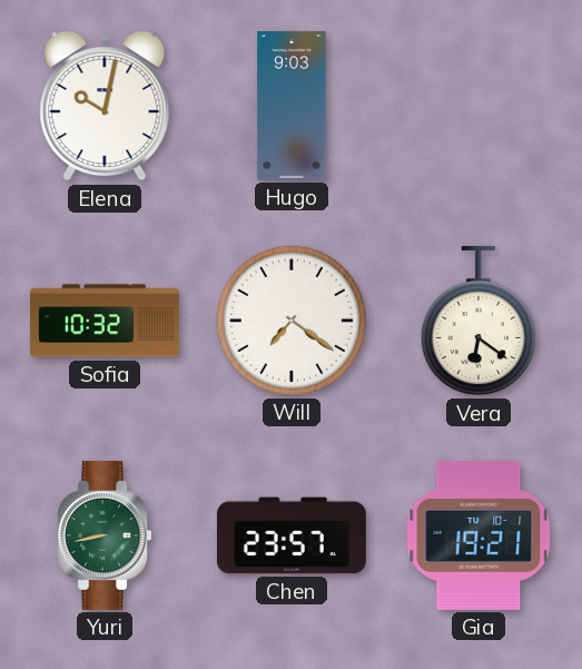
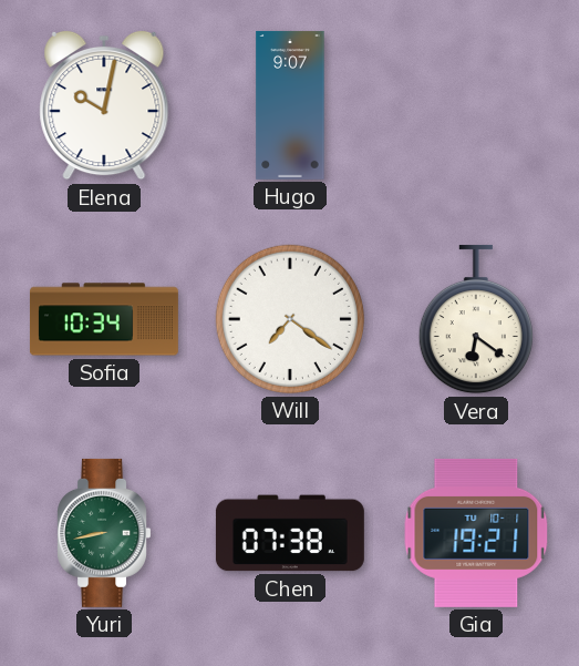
Hugo: 9:03 -> 9:07
Sofia: 10:32 -> 10:34
Chen: 23:57 -> 07:38
